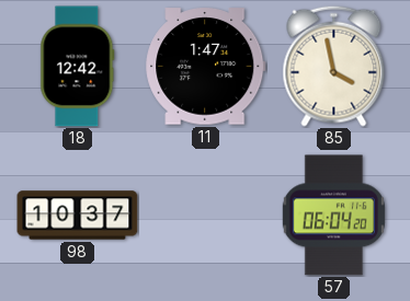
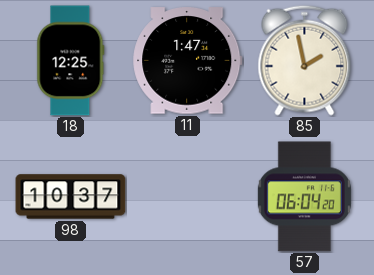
18: 12:42 -> 12:25
85: 3:58 -> 1:58
